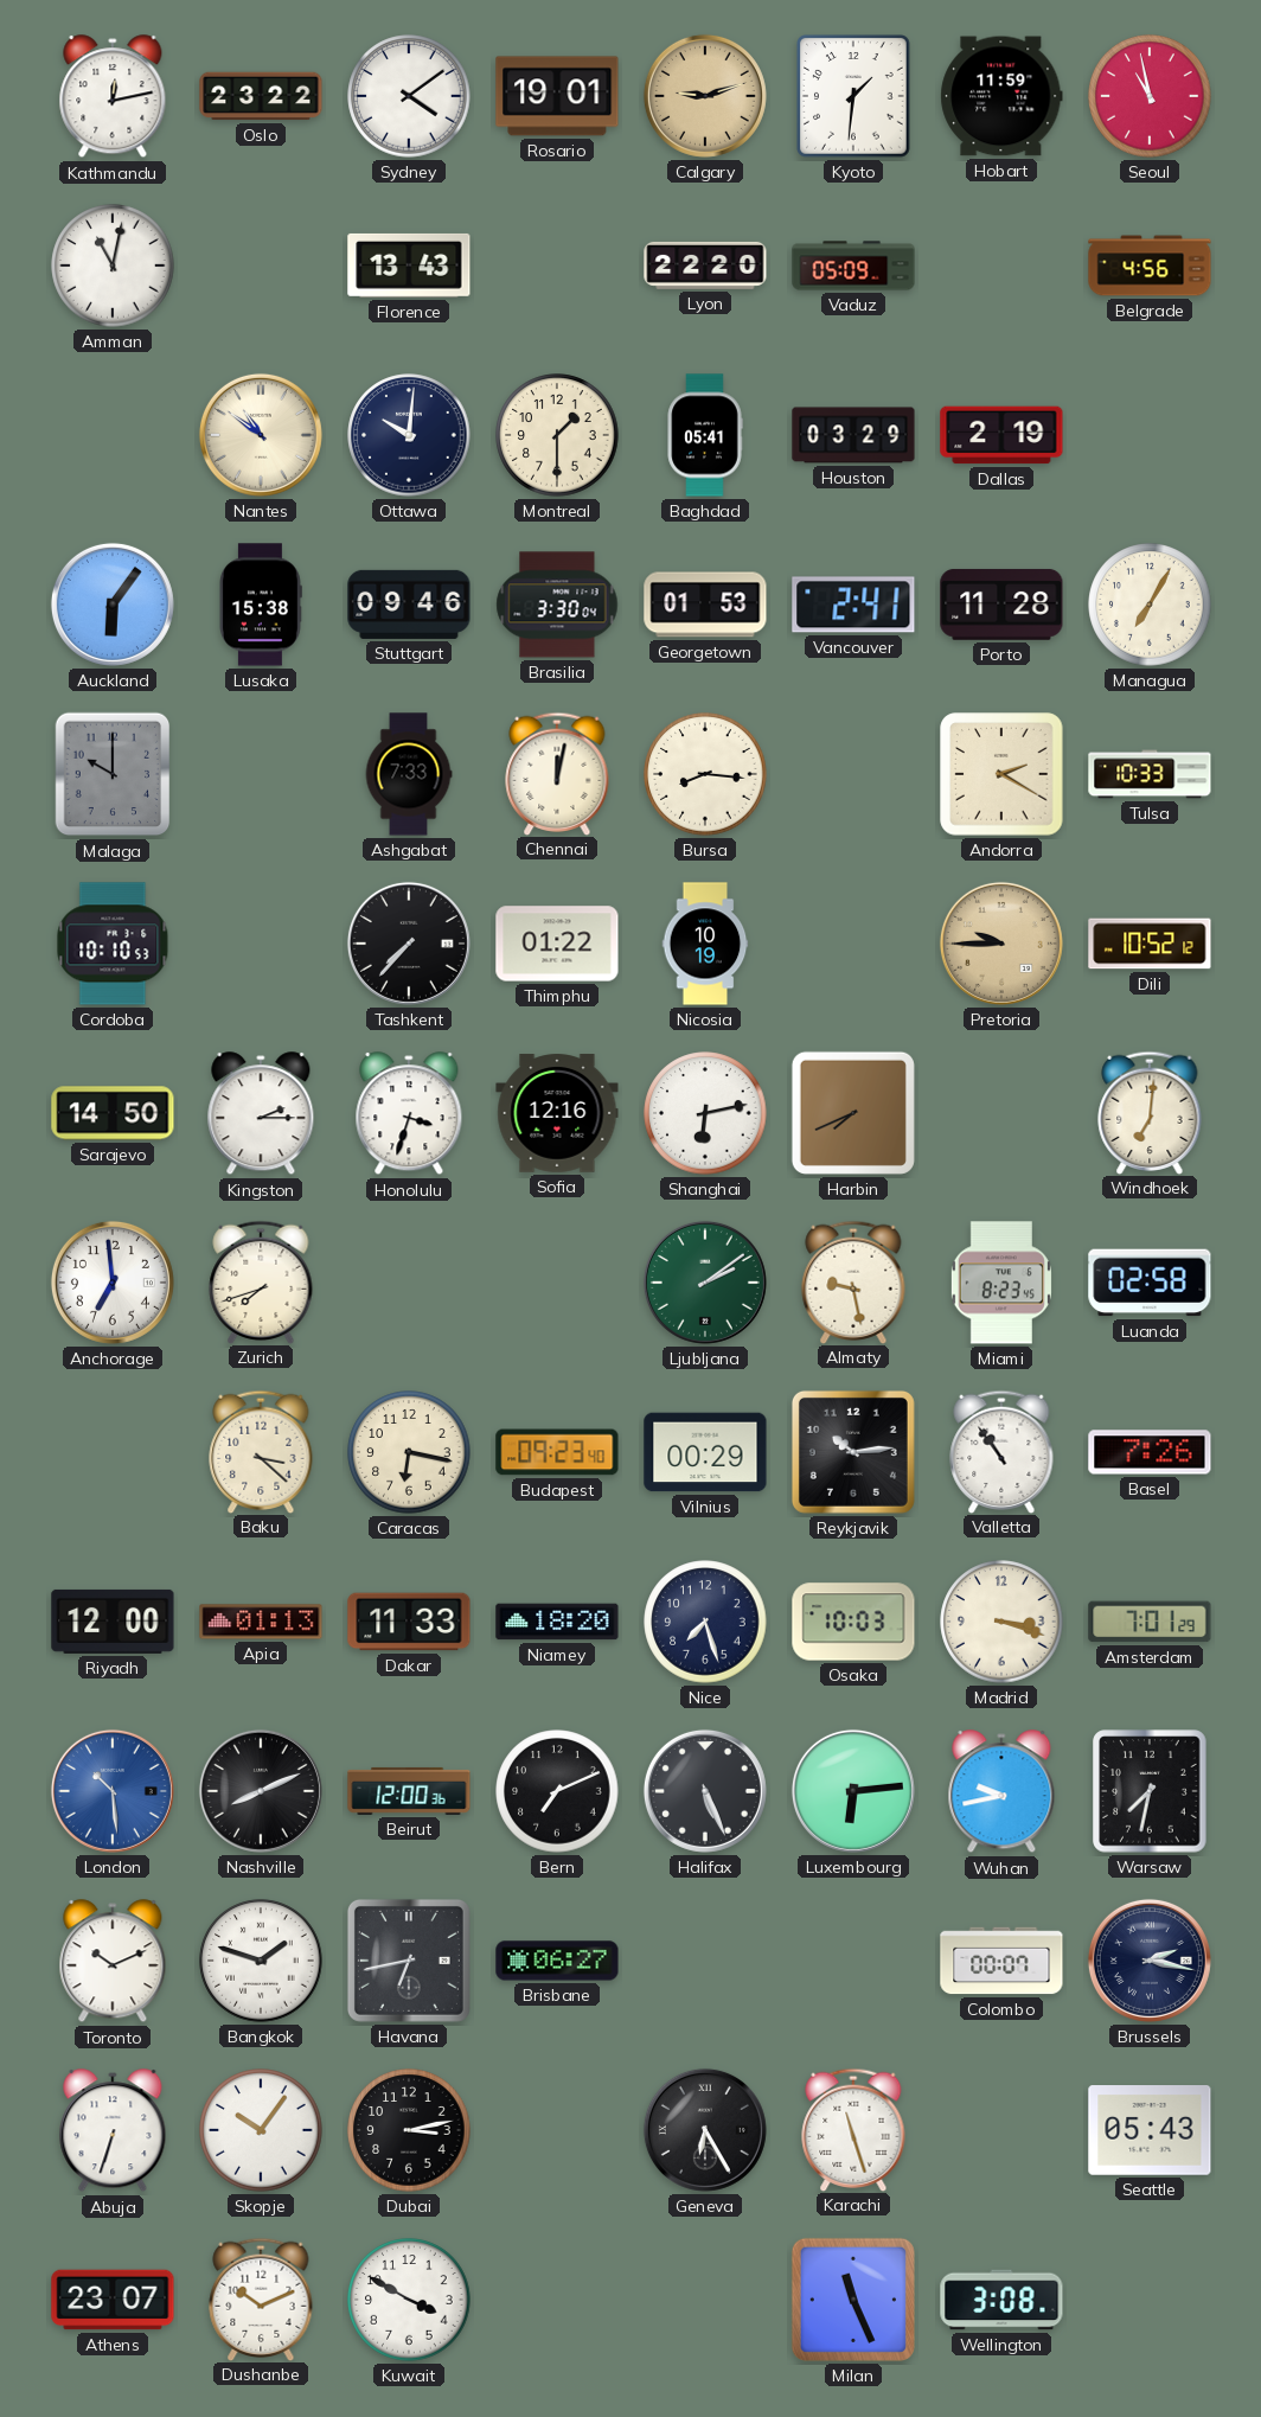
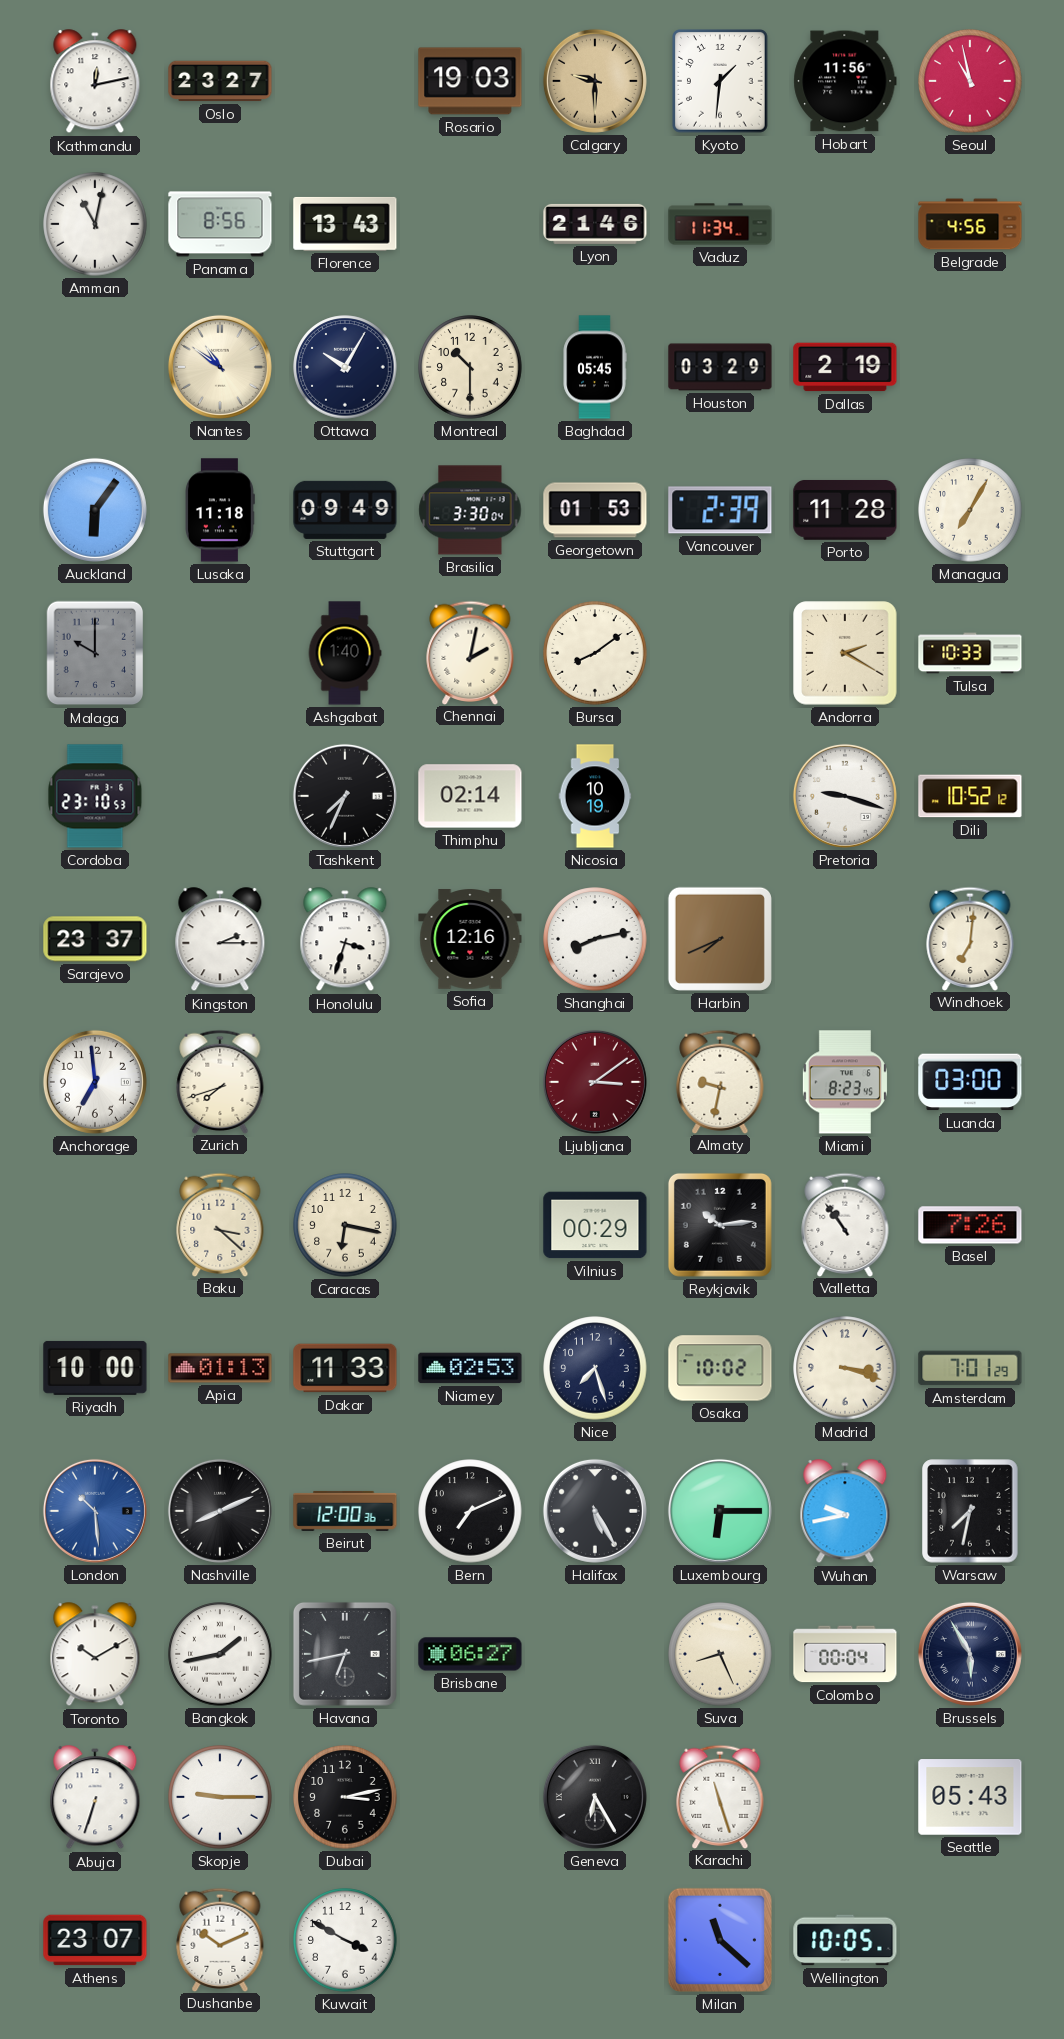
Oslo: 23:22 -> 23:27
Sydney: 4:09 -> none
Rosario: 19:01 -> 19:03
Calgary: 9:12 -> 9:30
Hobart: 11:59 -> 11:56
Panama: none -> 8:56
Lyon: 22:20 -> 21:46
Vaduz: 05:09 -> 11:34
Ottawa: 10:01 -> 10:05
Montreal: 1:30 -> 10:30
Baghdad: 05:41 -> 05:45
Lusaka: 15:38 -> 11:18
Stuttgart: 09:46 -> 09:49
Vancouver: 2:41 -> 2:39
Ashgabat: 7:33 -> 1:40
Chennai: 12:02 -> 2:02
Bursa: 8:16 -> 8:09
Cordoba: 10:10 -> 23:10
Tashkent: 7:37 -> 7:34
Thimphu: 01:22 -> 02:14
Pretoria: 9:45 -> 9:18
Pretoria dial: champagne -> white
Sarajevo: 14:50 -> 23:37
Shanghai: 6:13 -> 8:13
Ljubljana: 2:09 -> 3:09
Ljubljana dial: green -> burgundy
Almaty: 9:28 -> 9:32
Luanda: 02:58 -> 03:00
Budapest: 09:23 -> none
Riyadh: 12:00 -> 10:00
Niamey: 18:20 -> 02:53
Osaka: 10:03 -> 10:02
Halifax: 5:26 -> 5:25
Luxembourg: 6:14 -> 6:15
Toronto: 10:11 -> 10:10
Bangkok: 1:48 -> 1:43
Suva: none -> 8:26
Colombo: 00:07 -> 00:04
Brussels: 2:17 -> 5:55
Skopje: 10:06 -> 9:15
Milan: 11:26 -> 11:22
Wellington: 3:08 -> 10:05
